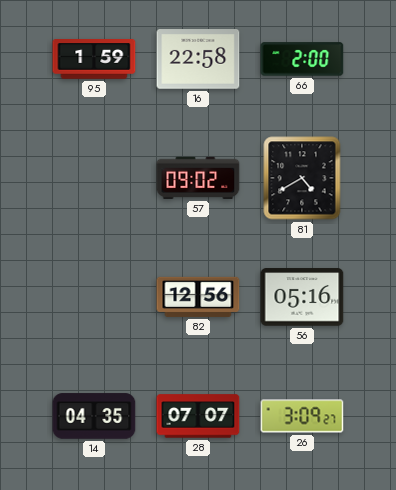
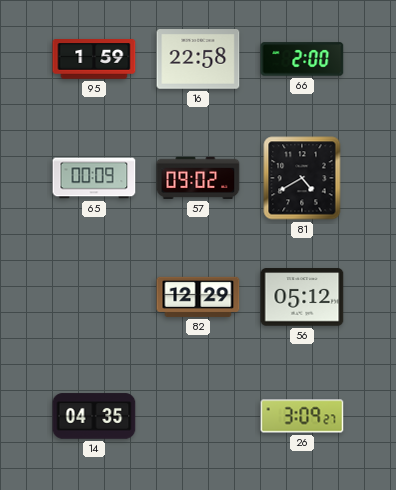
65: none -> 00:09
82: 12:56 -> 12:29
56: 05:16 -> 05:12
28: 07:07 -> none
